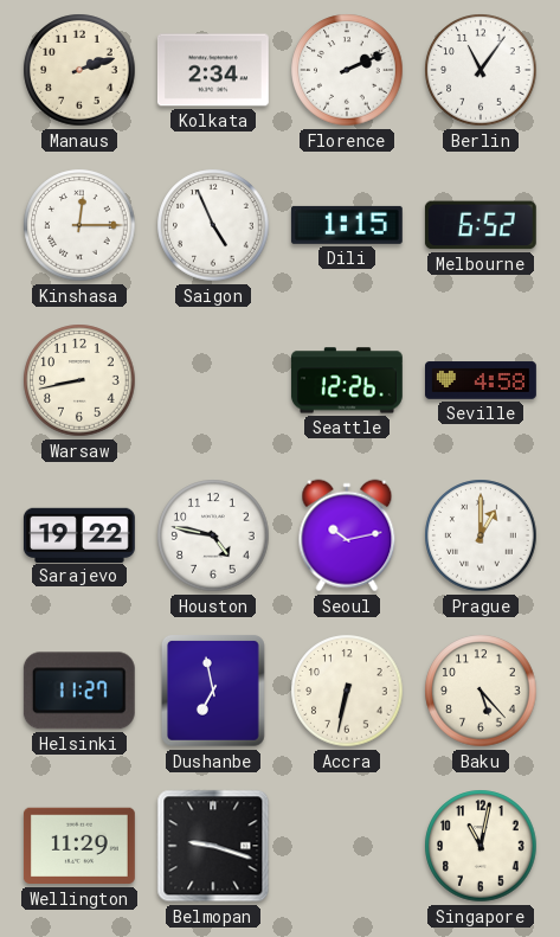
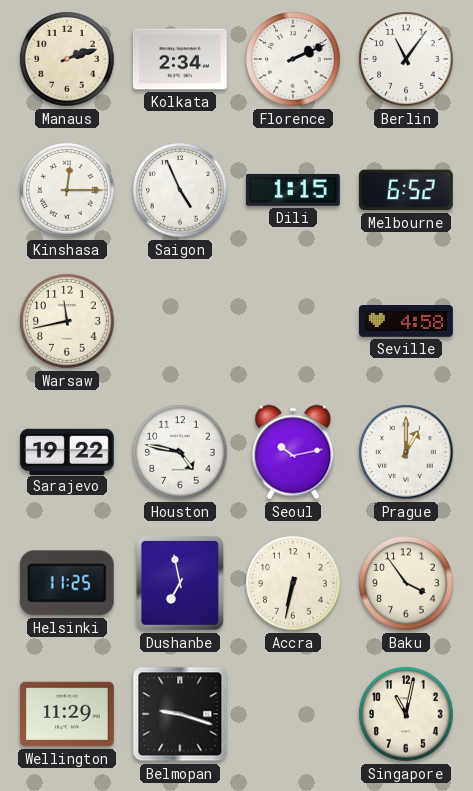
Warsaw: 8:43 -> 11:43
Seattle: 12:26 -> none
Helsinki: 11:27 -> 11:25
Baku: 5:23 -> 3:54
